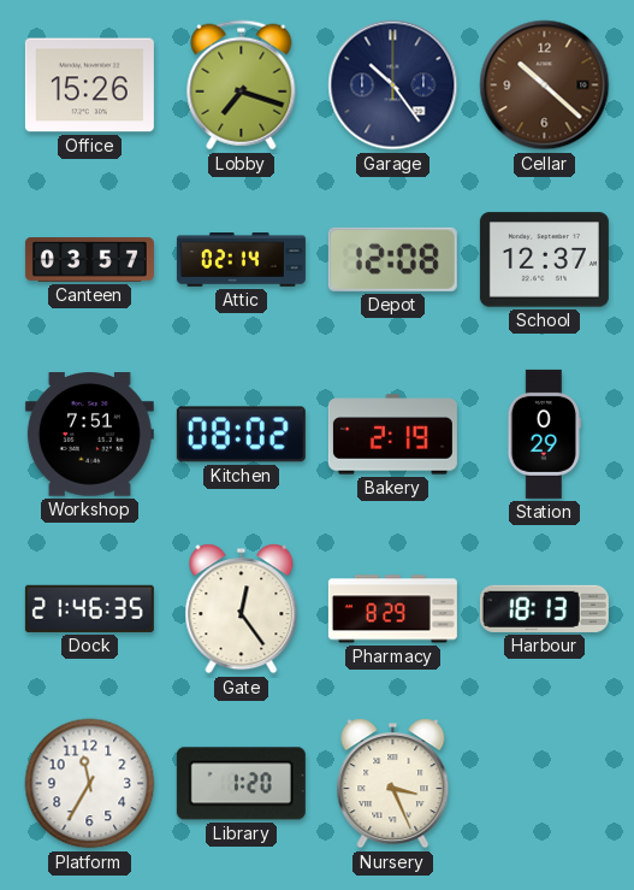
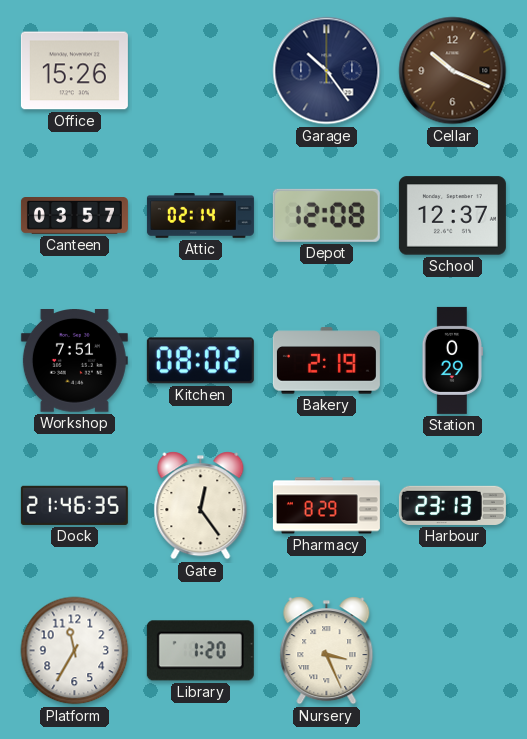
Lobby: 7:18 -> none
Cellar: 10:22 -> 10:19
Harbour: 18:13 -> 23:13
